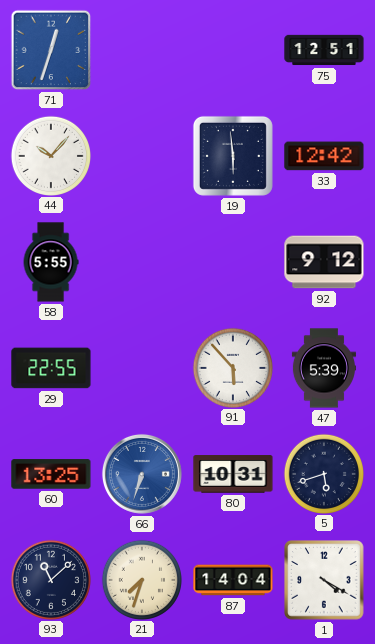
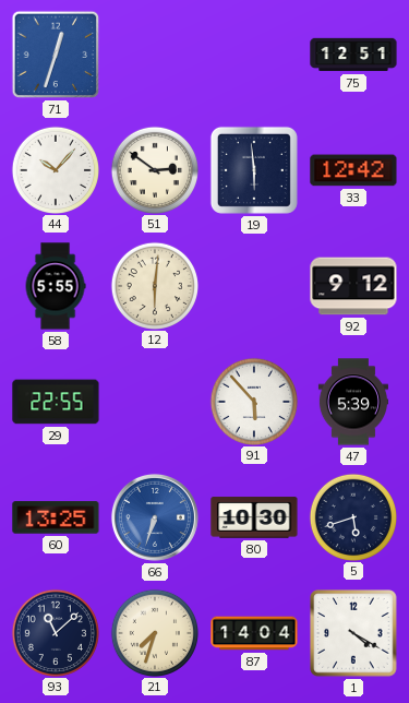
51: none -> 2:51
12: none -> 6:01
80: 10:31 -> 10:30
